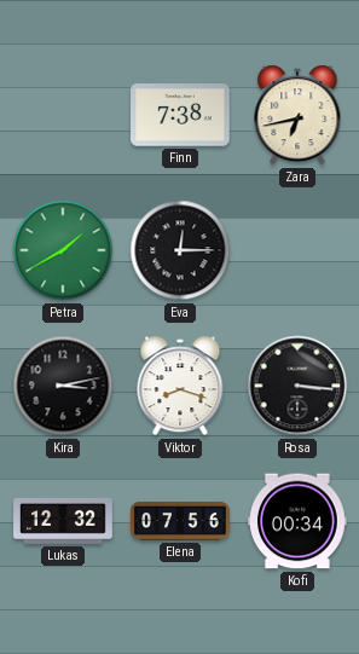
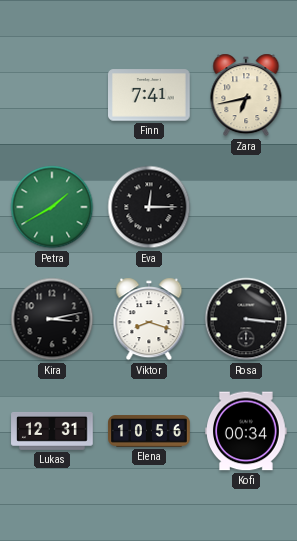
Finn: 7:38 -> 7:41
Lukas: 12:32 -> 12:31
Elena: 07:56 -> 10:56
